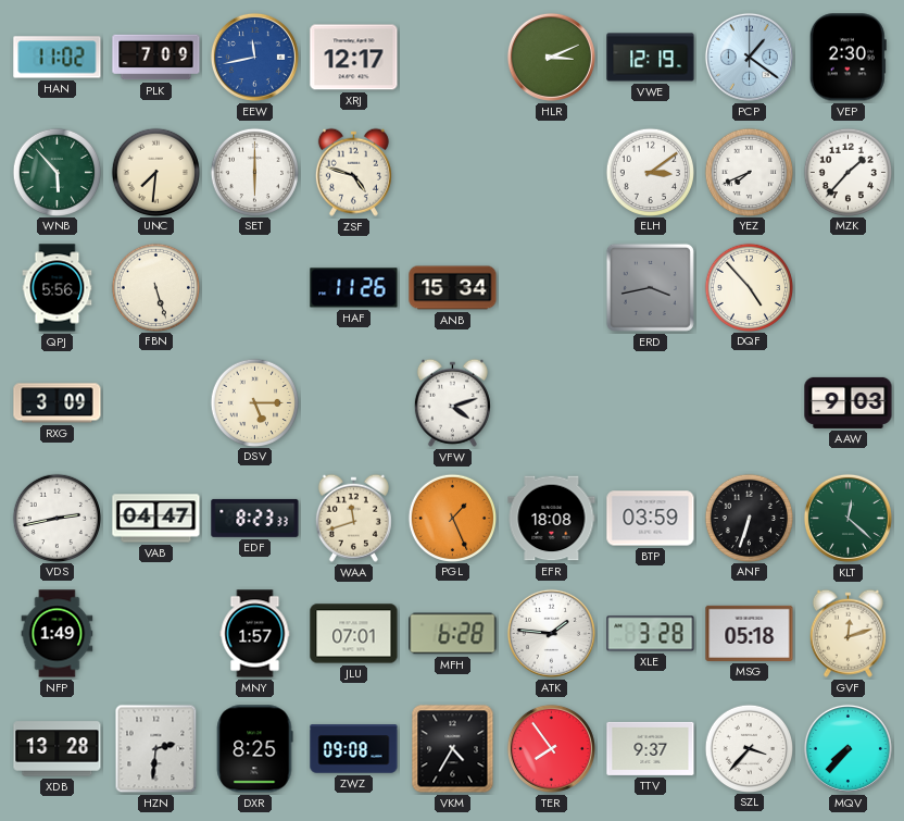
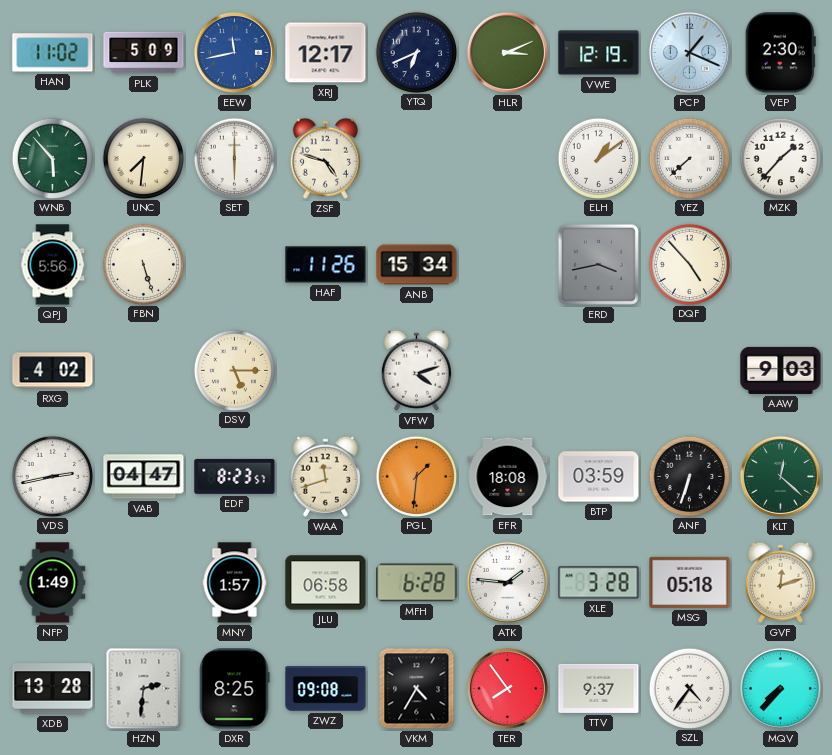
PLK: 7:09 -> 5:09
YTQ: none -> 6:41
PCP: 1:21 -> 1:19
ELH: 3:09 -> 1:09
YEZ: 7:41 -> 7:38
RXG: 3:09 -> 4:02
EDF: 8:23:33 -> 8:23:57
PGL: 1:26 -> 1:31
JLU: 07:01 -> 06:58
SZL: 3:37 -> 4:36
